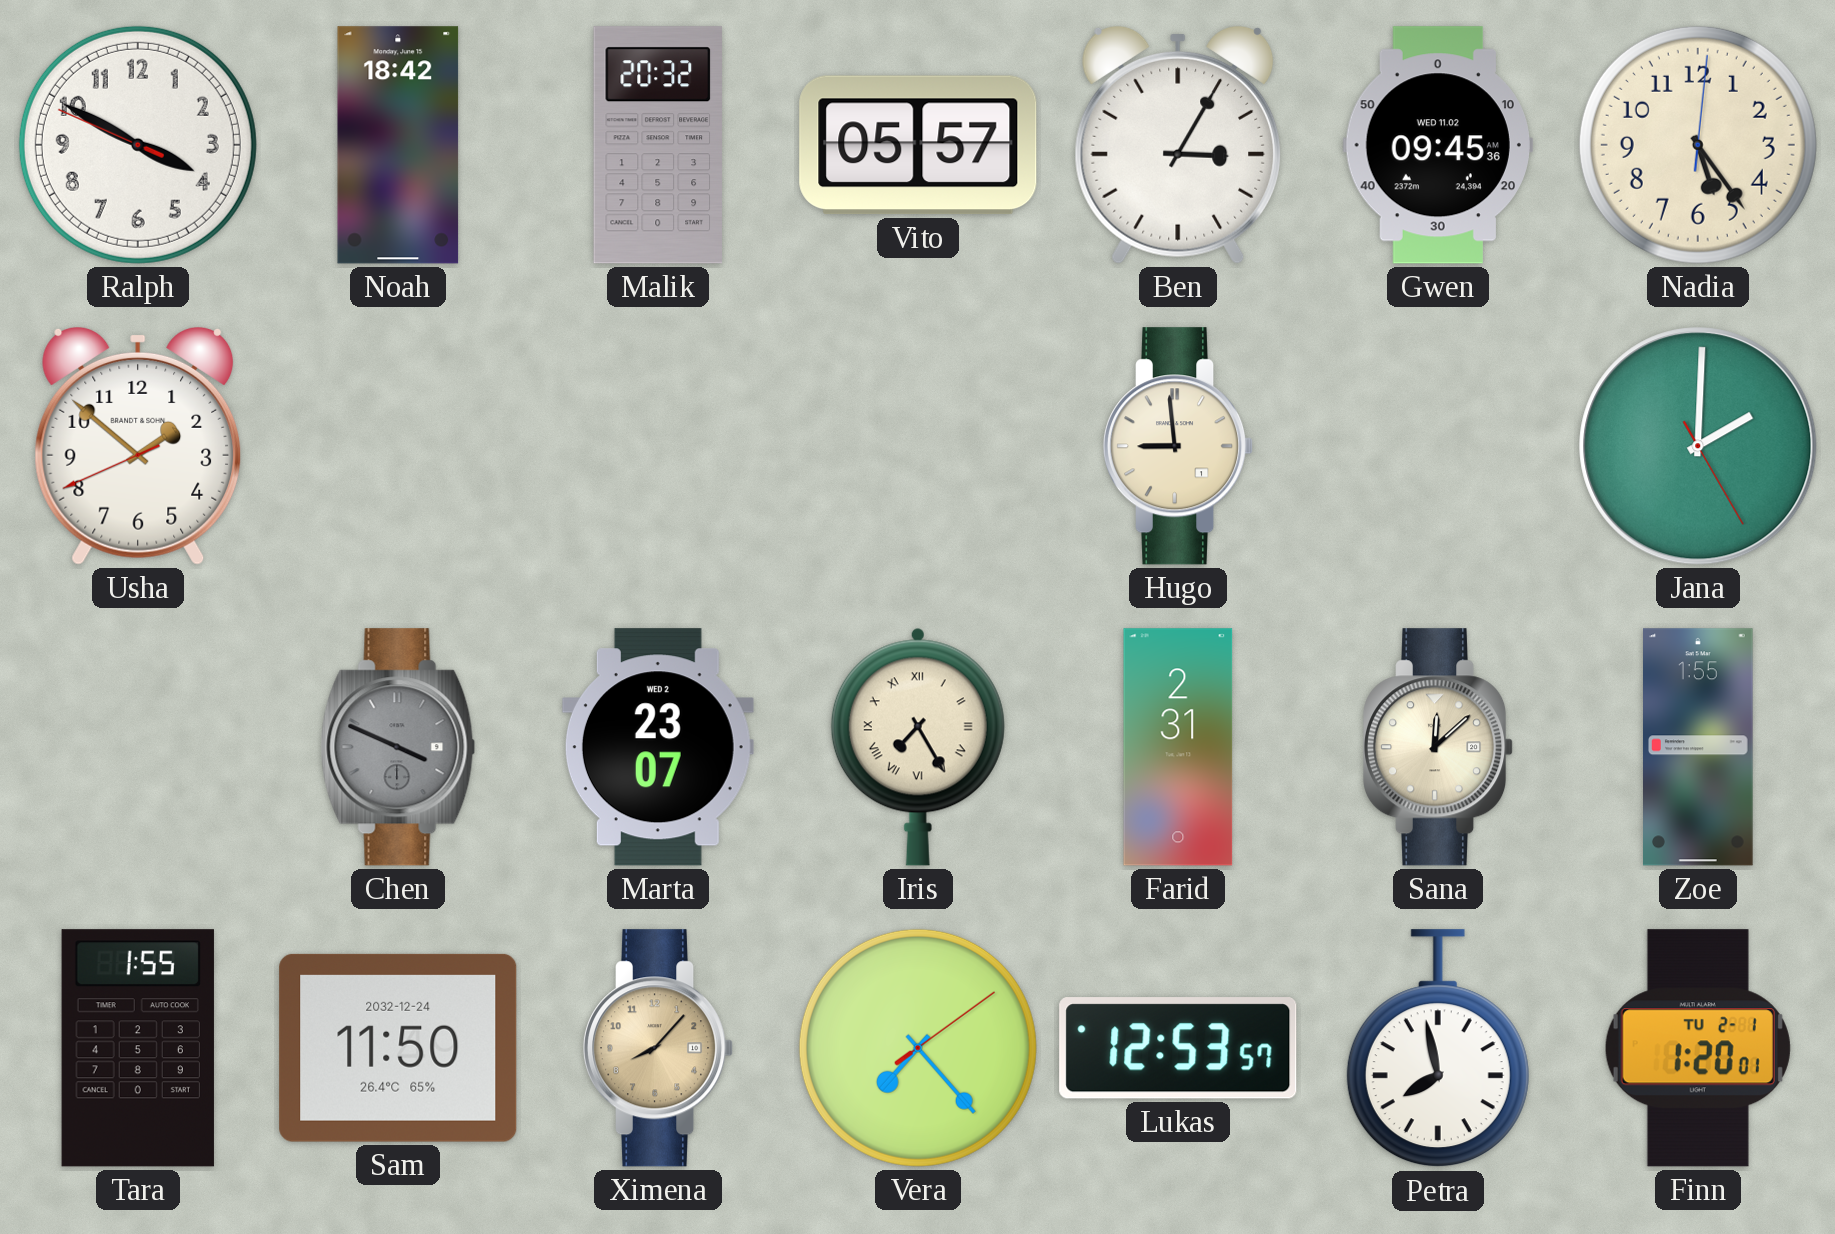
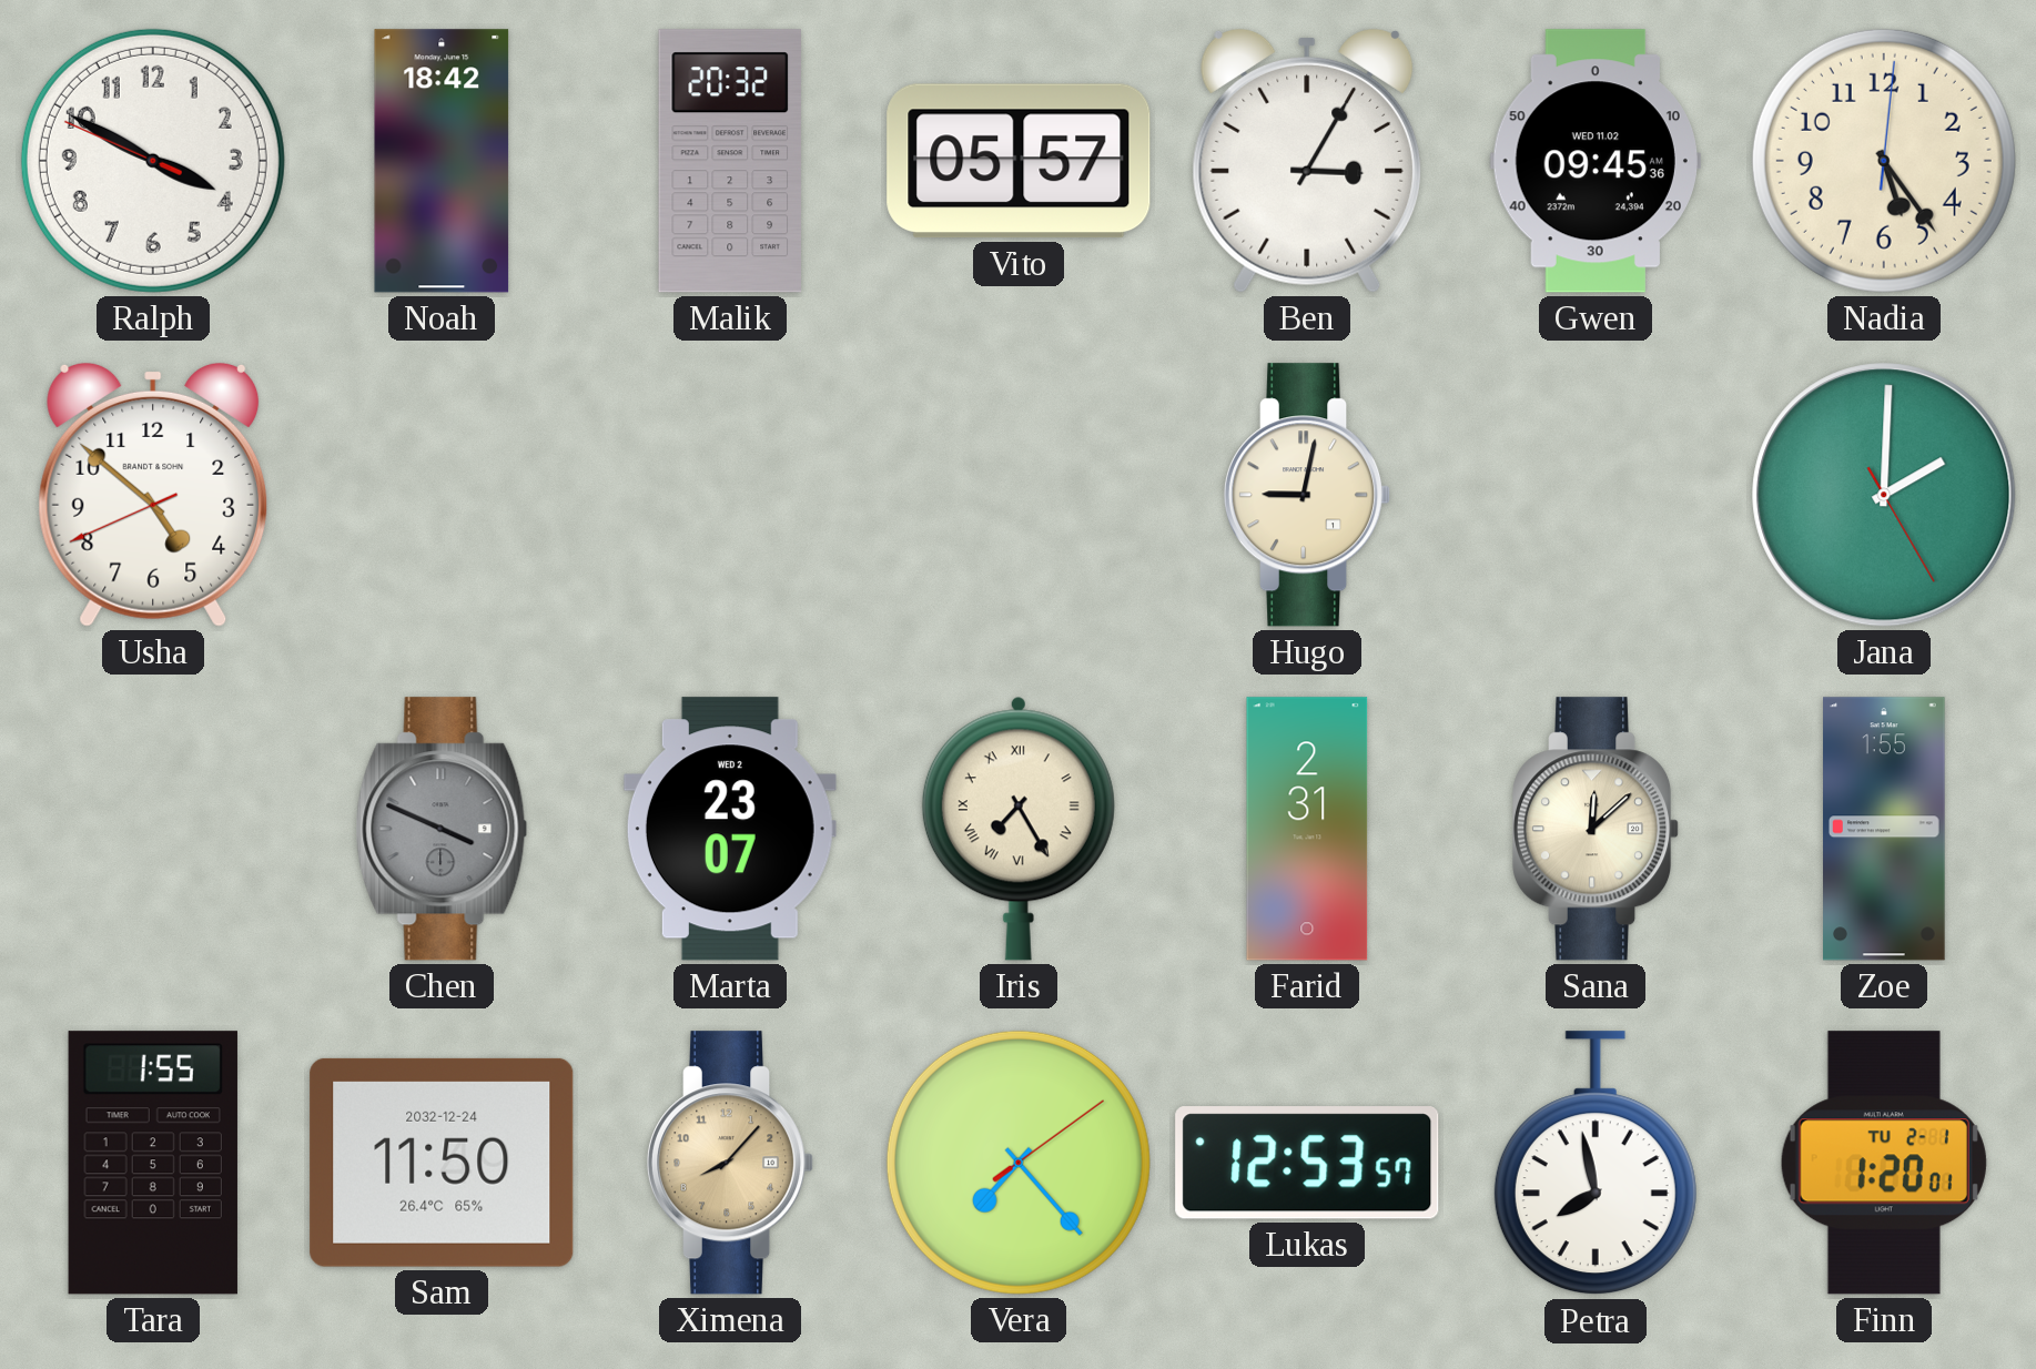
Usha: 1:51 -> 4:51
Hugo: 8:59 -> 9:02
